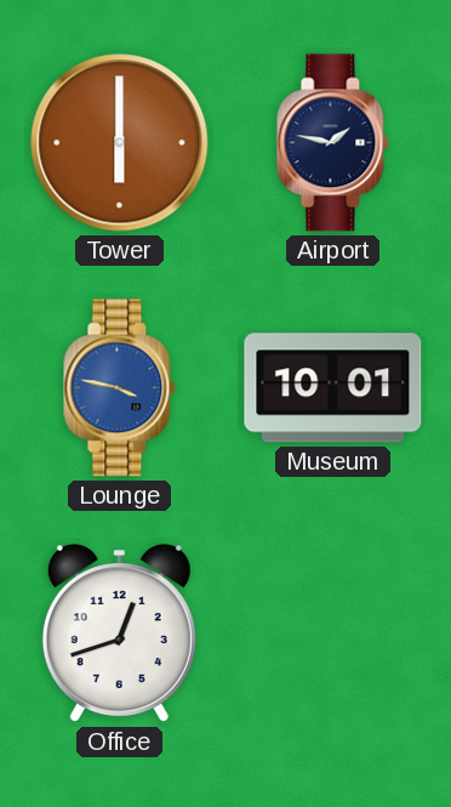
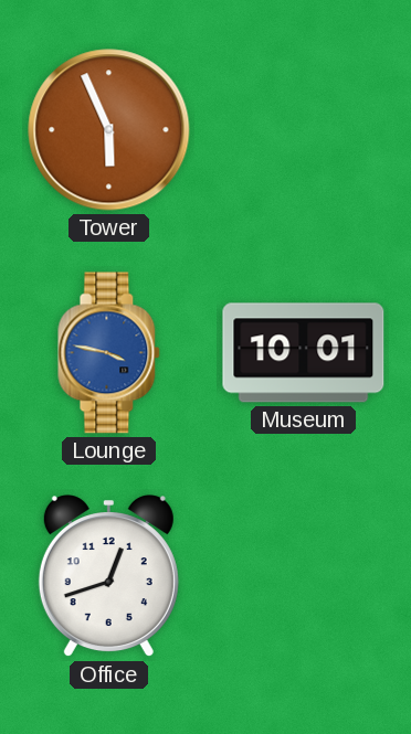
Tower: 6:00 -> 5:56
Airport: 1:47 -> none
